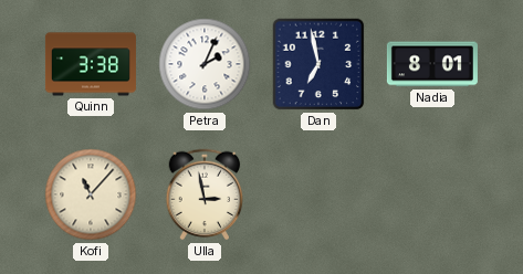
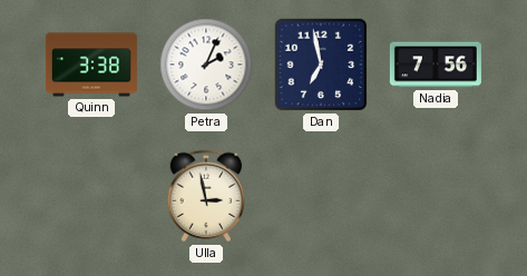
Nadia: 8:01 -> 7:56
Kofi: 11:07 -> none
